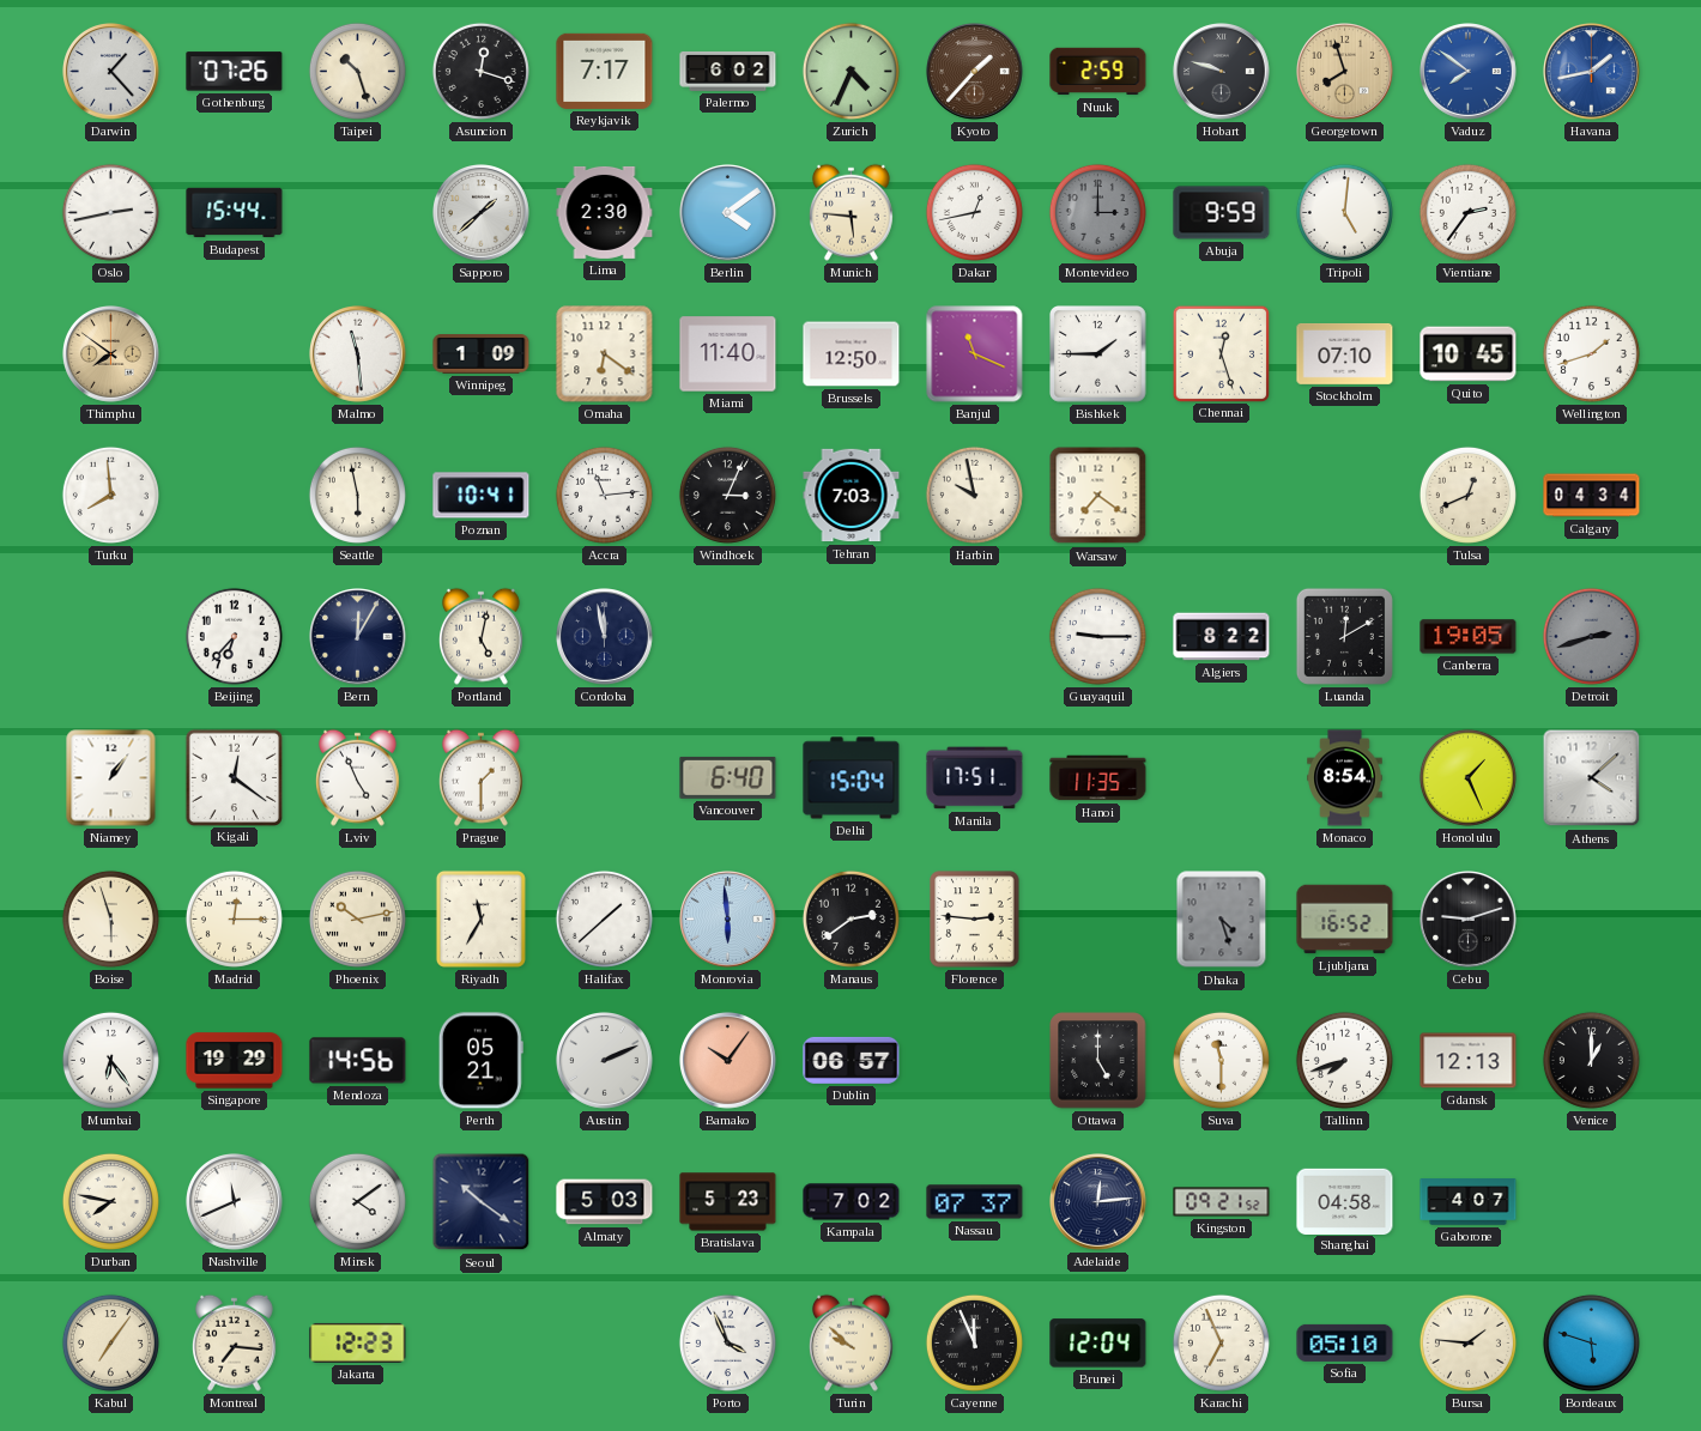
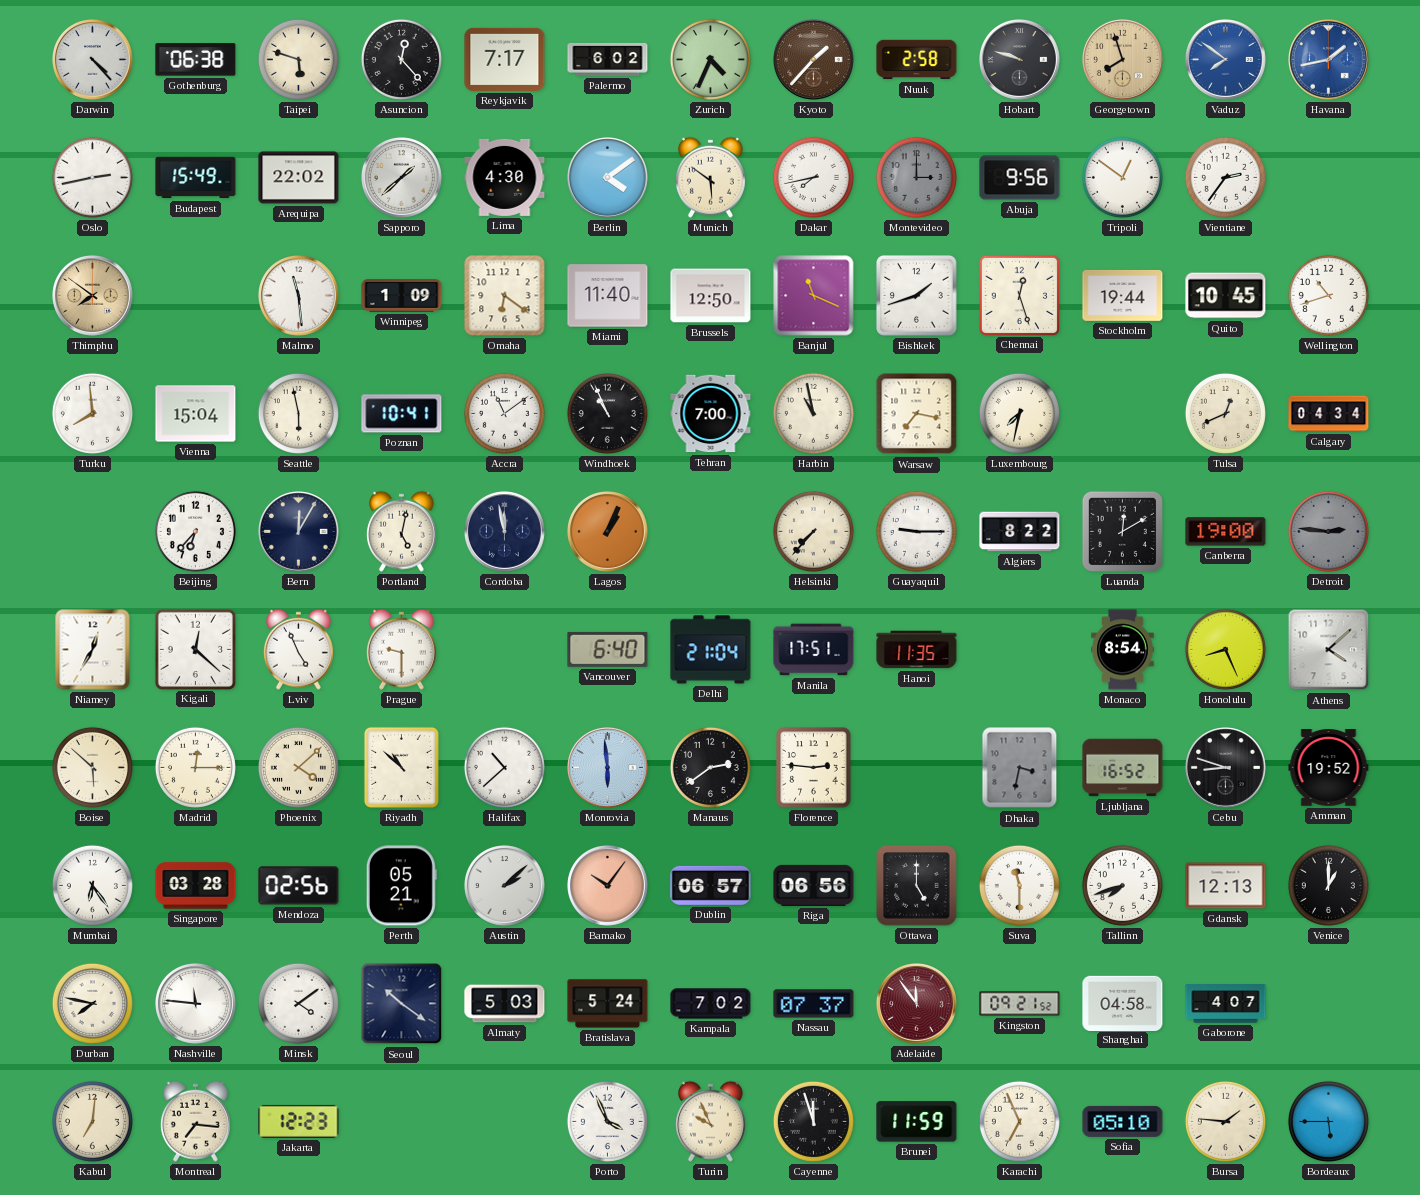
Darwin: 1:23 -> 4:23
Gothenburg: 07:26 -> 06:38
Taipei: 10:27 -> 5:48
Asuncion: 12:18 -> 12:23
Nuuk: 2:59 -> 2:58
Budapest: 15:44 -> 15:49
Arequipa: none -> 22:02
Lima: 2:30 -> 4:30
Munich: 5:46 -> 5:51
Dakar: 12:43 -> 7:43
Abuja: 9:59 -> 9:56
Tripoli: 5:01 -> 12:51
Bishkek: 1:45 -> 1:42
Stockholm: 07:10 -> 19:44
Wellington: 1:42 -> 10:42
Vienna: none -> 15:04
Accra: 11:14 -> 11:09
Windhoek: 3:04 -> 10:56
Tehran: 7:03 -> 7:00
Harbin: 9:58 -> 10:58
Warsaw: 7:21 -> 7:17
Luxembourg: none -> 7:32
Lagos: none -> 1:04
Helsinki: none -> 7:37
Canberra: 19:05 -> 19:00
Detroit: 2:42 -> 2:46
Niamey: 1:06 -> 12:35
Kigali: 12:21 -> 12:22
Prague: 1:30 -> 9:30
Delhi: 15:04 -> 21:04
Honolulu: 1:26 -> 8:26
Boise: 5:57 -> 5:52
Phoenix: 10:13 -> 4:08
Riyadh: 11:35 -> 10:52
Halifax: 1:38 -> 10:38
Dhaka: 4:27 -> 3:32
Cebu: 9:12 -> 8:48
Amman: none -> 19:52
Singapore: 19:29 -> 03:28
Mendoza: 14:56 -> 02:56
Austin: 2:11 -> 2:08
Riga: none -> 06:56
Nashville: 11:41 -> 11:46
Bratislava: 5:23 -> 5:24
Adelaide: 12:14 -> 11:54
Adelaide dial: navy -> burgundy
Kabul: 7:06 -> 7:01
Turin: 9:52 -> 9:56
Cayenne: 11:56 -> 11:57
Brunei: 12:04 -> 11:59
Bordeaux: 5:48 -> 5:45
